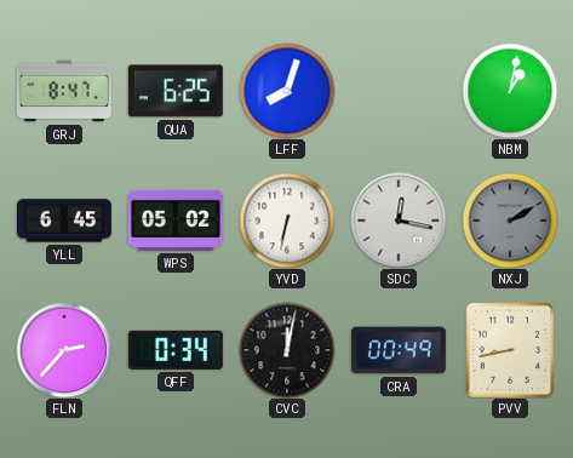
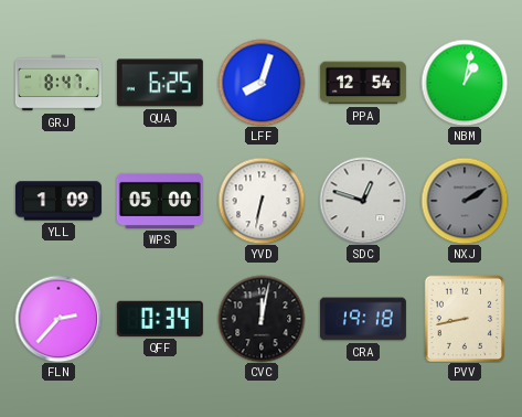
PPA: none -> 12:54
YLL: 6:45 -> 1:09
WPS: 05:02 -> 05:00
SDC: 12:17 -> 12:48
CRA: 00:49 -> 19:18
